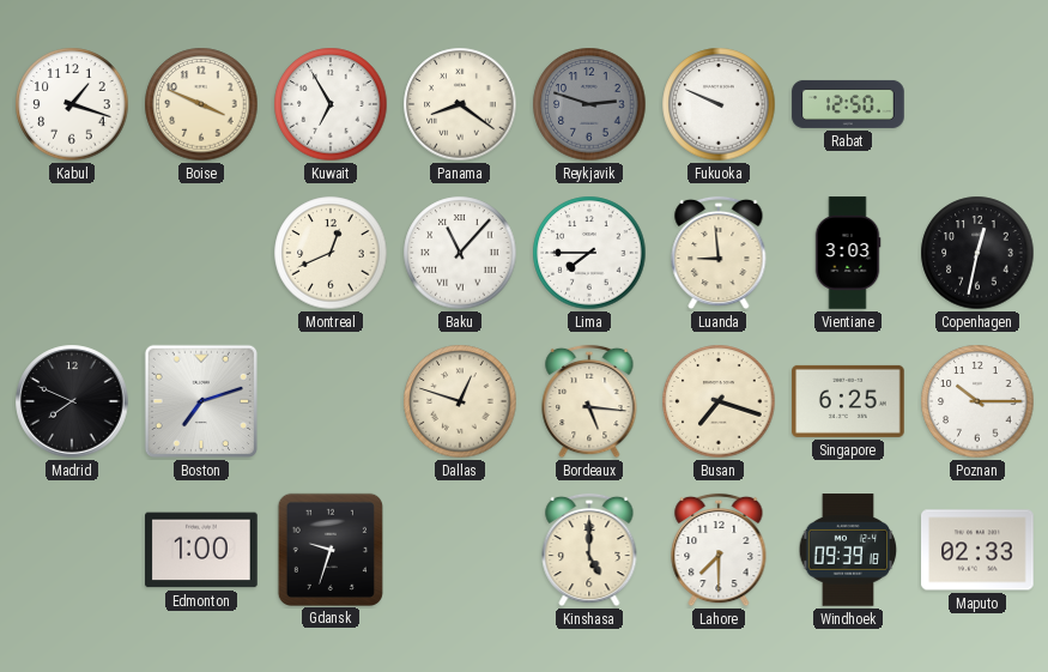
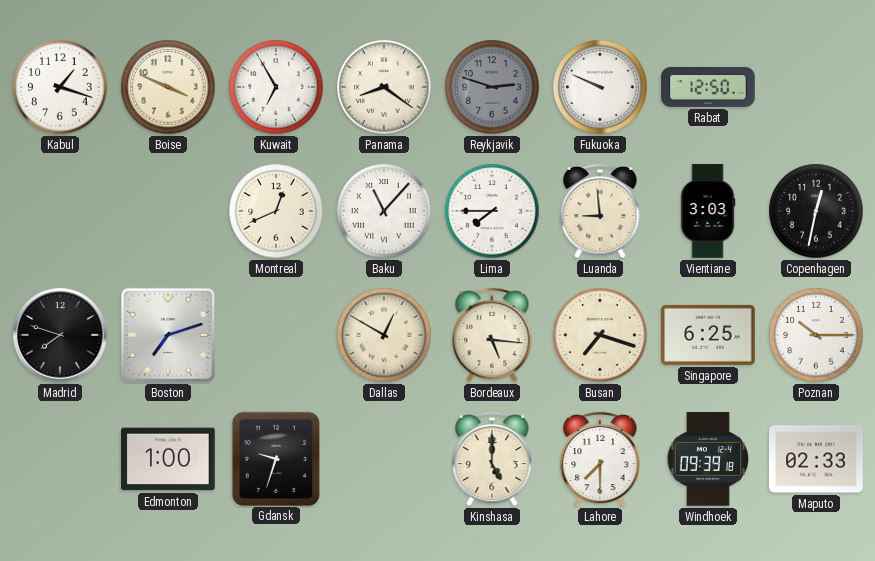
Madrid: 7:49 -> 7:48
Dallas: 12:48 -> 12:50
